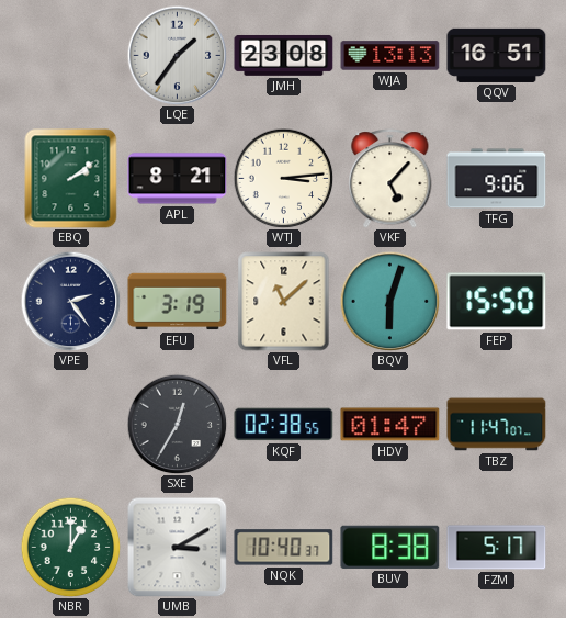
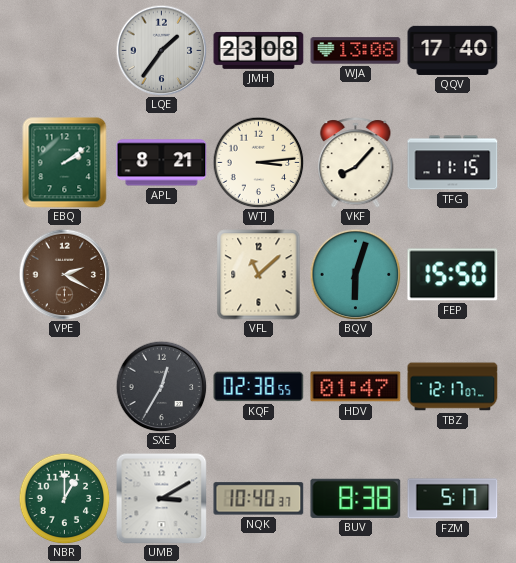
WJA: 13:13 -> 13:08
QQV: 16:51 -> 17:40
VKF: 5:07 -> 8:07
TFG: 9:06 -> 11:15
VPE: 2:24 -> 2:20
VPE dial: navy -> brown
EFU: 3:19 -> none
TBZ: 11:47 -> 12:17
